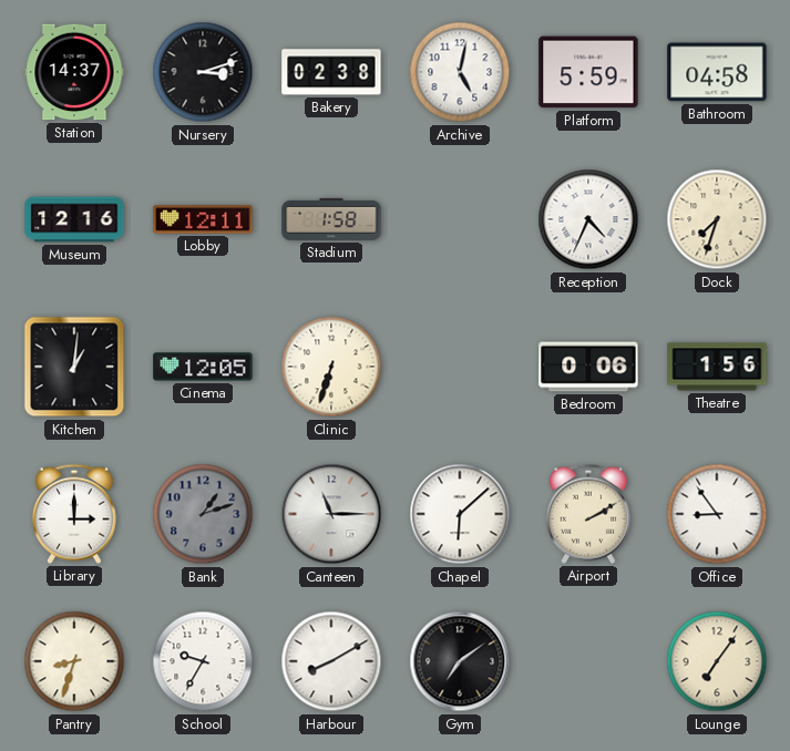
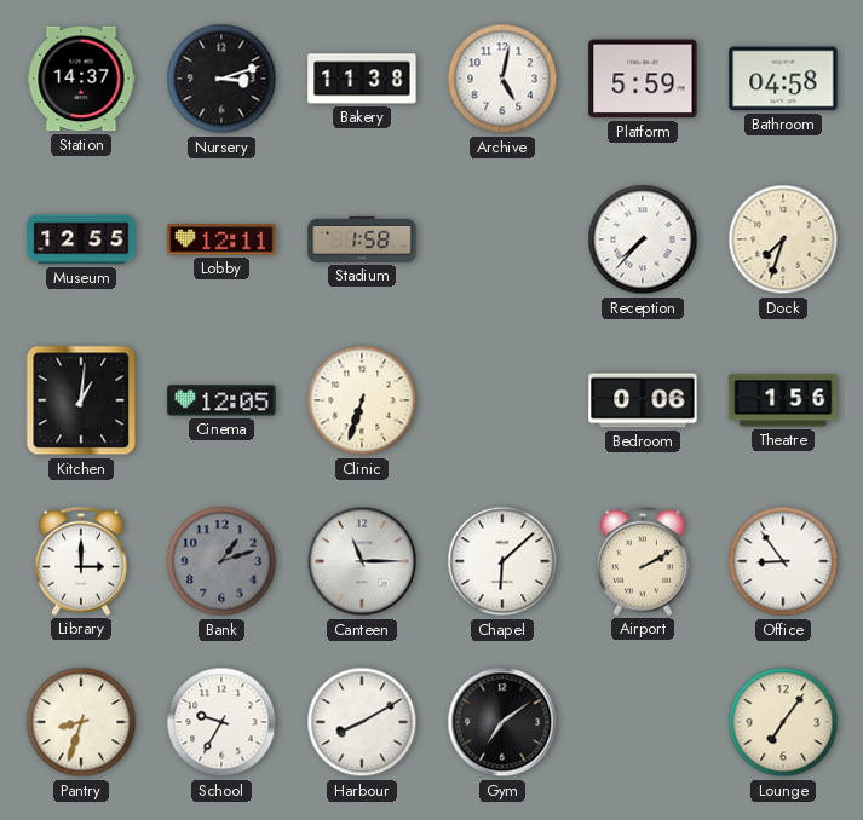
Bakery: 02:38 -> 11:38
Museum: 12:16 -> 12:55
Reception: 4:34 -> 7:37
